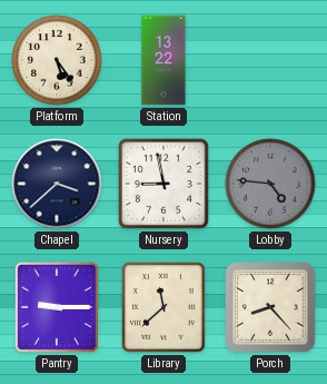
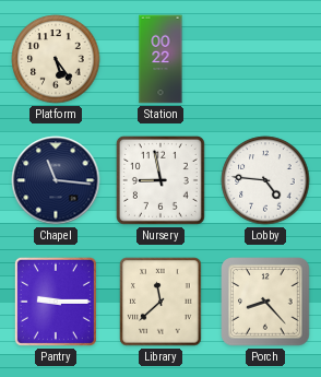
Station: 13:22 -> 00:22
Chapel: 3:38 -> 11:16
Lobby dial: grey -> white
